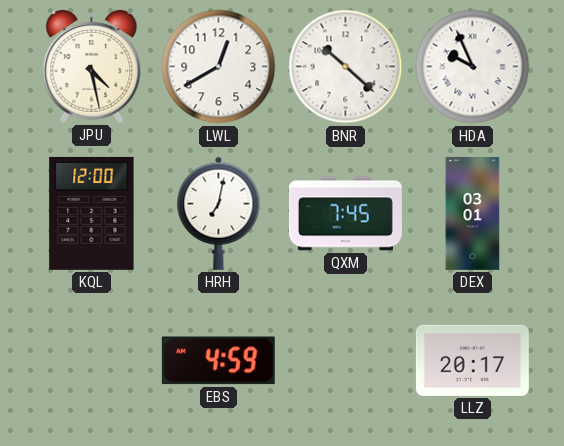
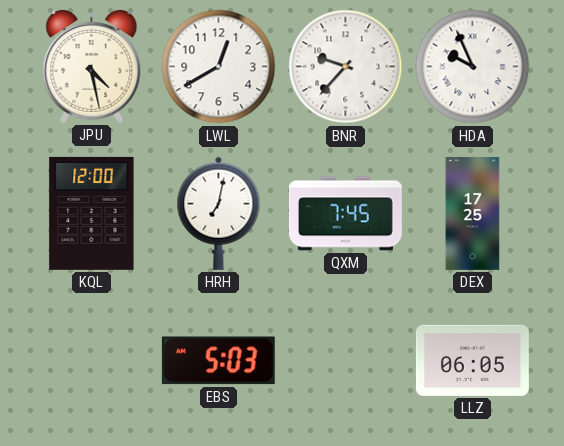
BNR: 10:22 -> 9:37
DEX: 03:01 -> 17:25
EBS: 4:59 -> 5:03
LLZ: 20:17 -> 06:05
